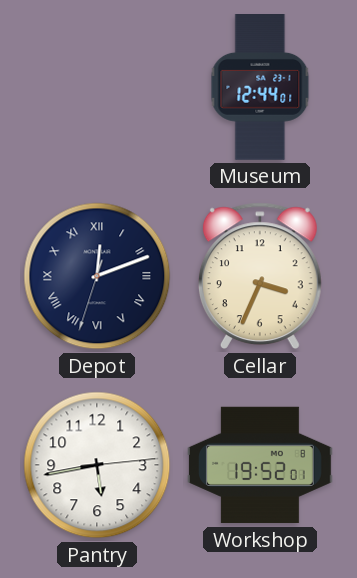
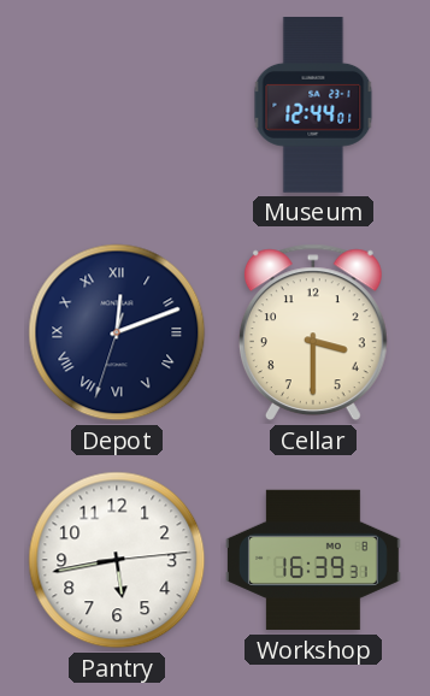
Cellar: 3:34 -> 3:30
Workshop: 19:52 -> 16:39
